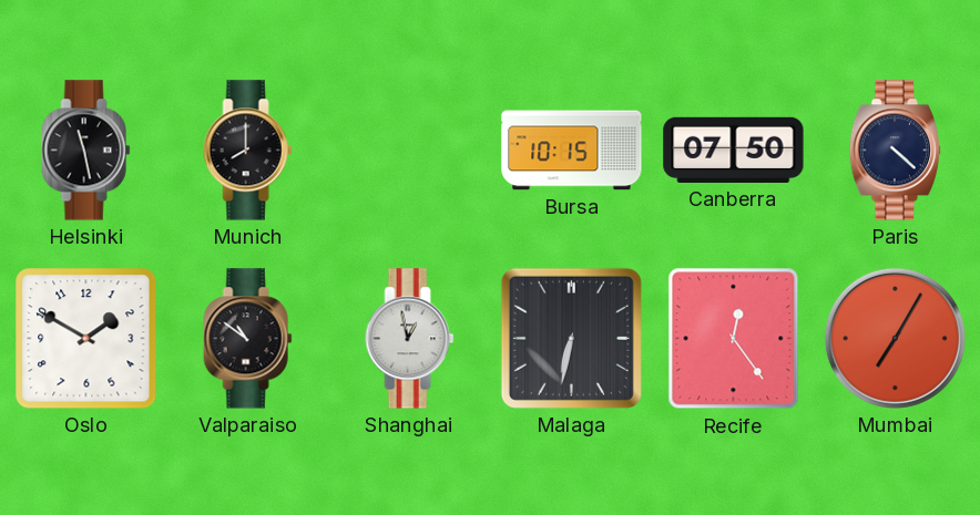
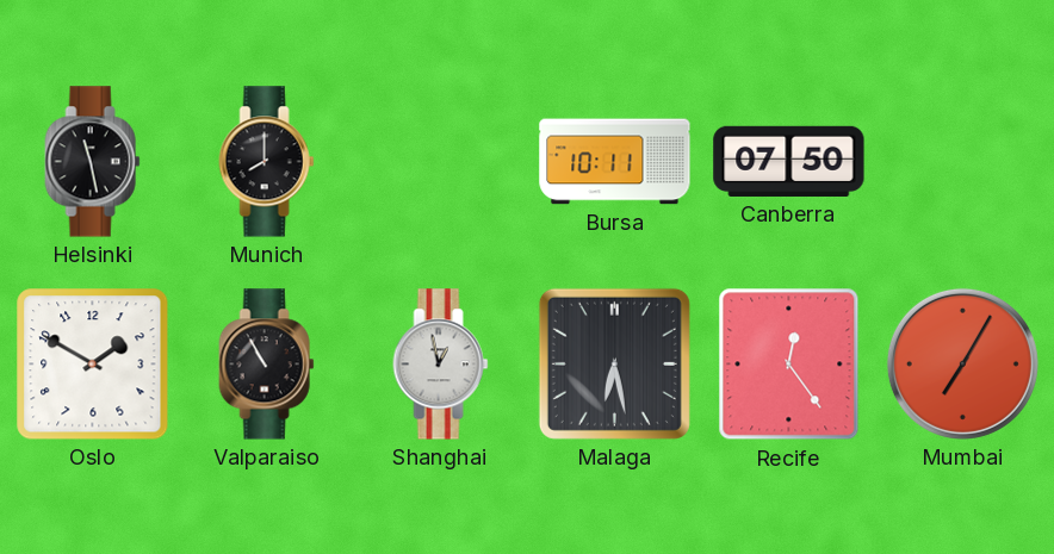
Bursa: 10:15 -> 10:11
Paris: 4:22 -> none
Valparaiso: 10:51 -> 10:55
Malaga: 6:32 -> 6:28
